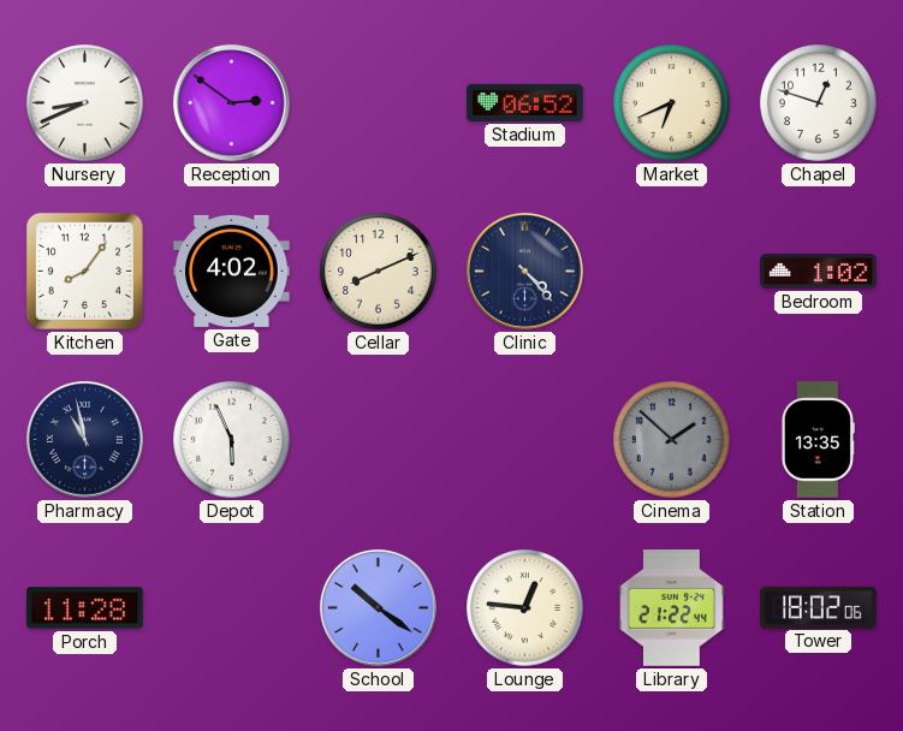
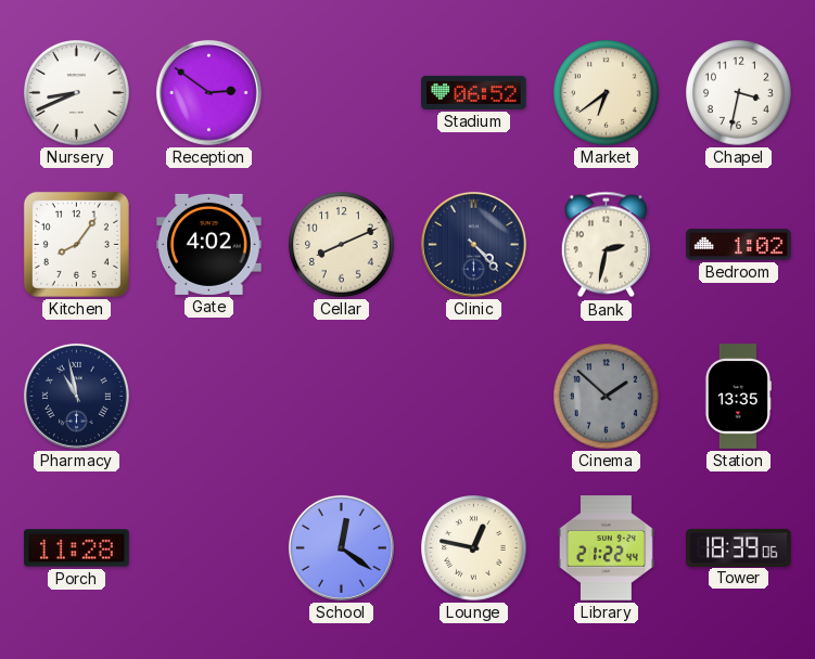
Market: 6:41 -> 6:39
Chapel: 12:48 -> 3:32
Bank: none -> 2:32
Depot: 5:56 -> none
School: 10:21 -> 12:21
Lounge: 12:46 -> 12:47
Tower: 18:02 -> 18:39
